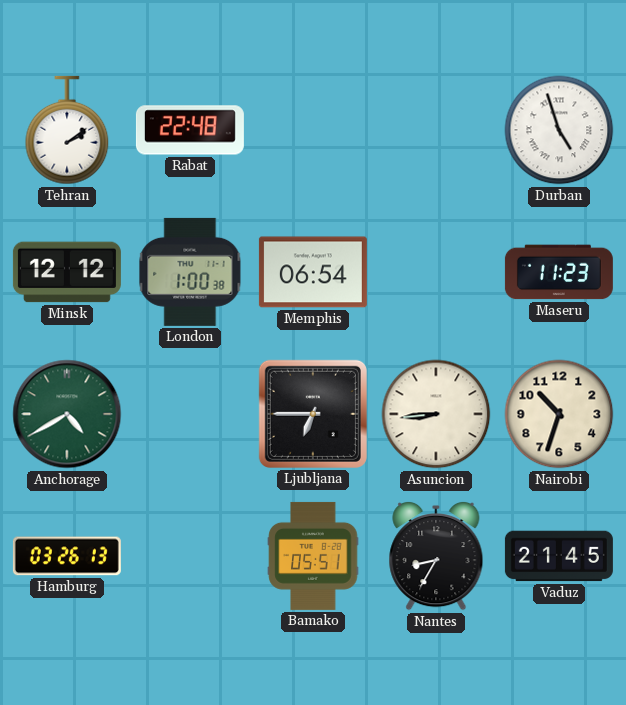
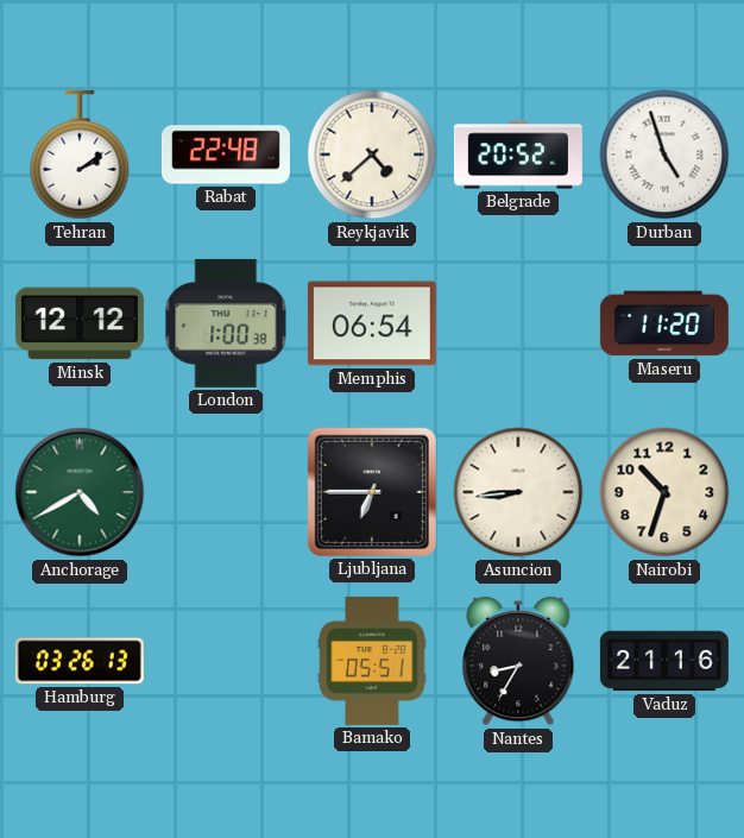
Reykjavik: none -> 4:38
Belgrade: none -> 20:52
Maseru: 11:23 -> 11:20
Vaduz: 21:45 -> 21:16
